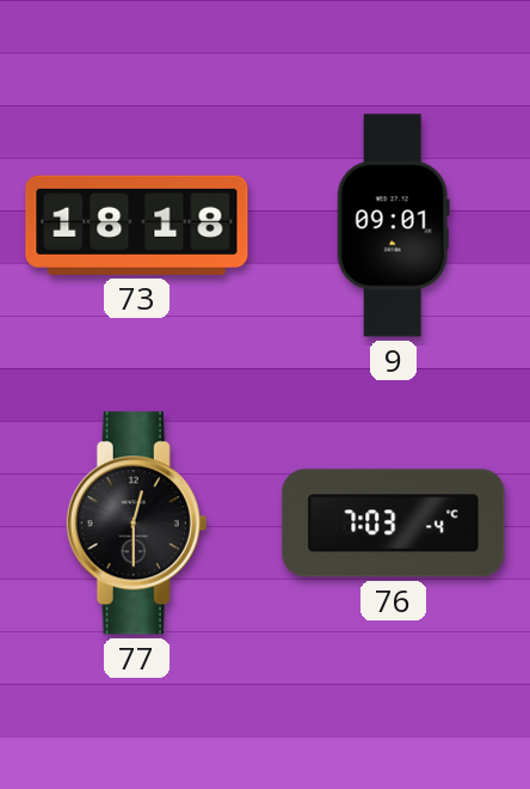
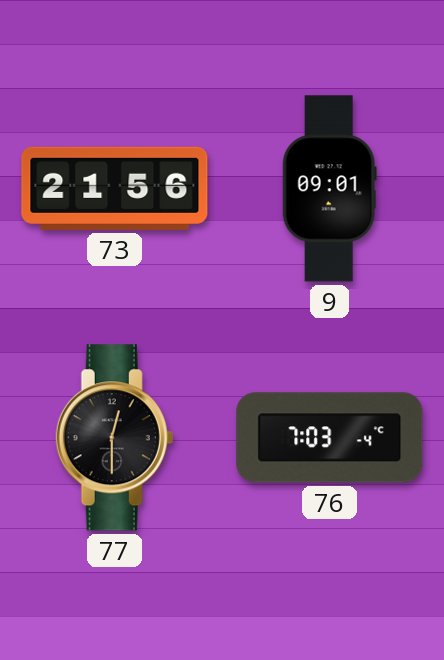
73: 18:18 -> 21:56
